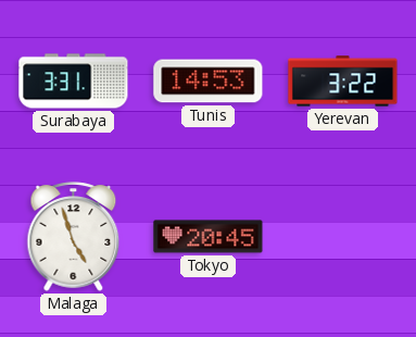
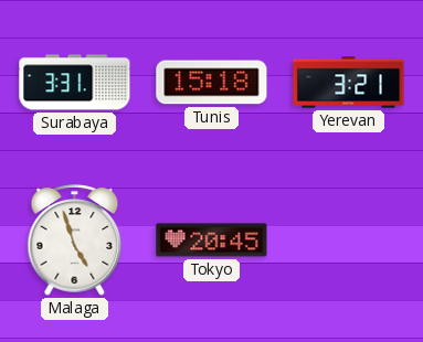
Tunis: 14:53 -> 15:18
Yerevan: 3:22 -> 3:21
